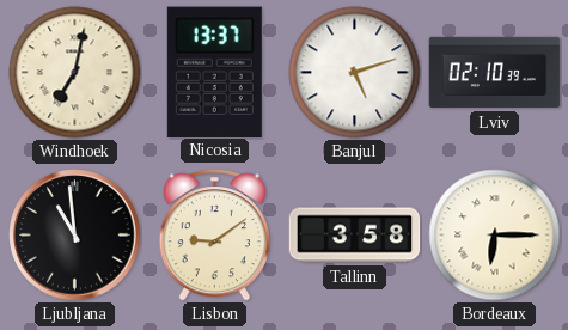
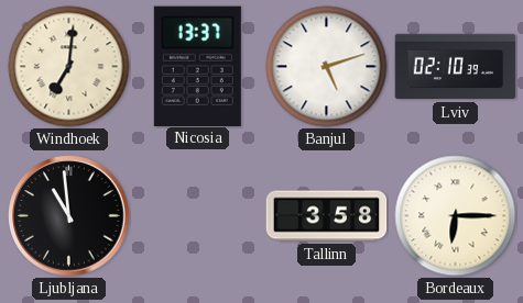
Windhoek: 7:02 -> 7:01
Lisbon: 9:09 -> none
